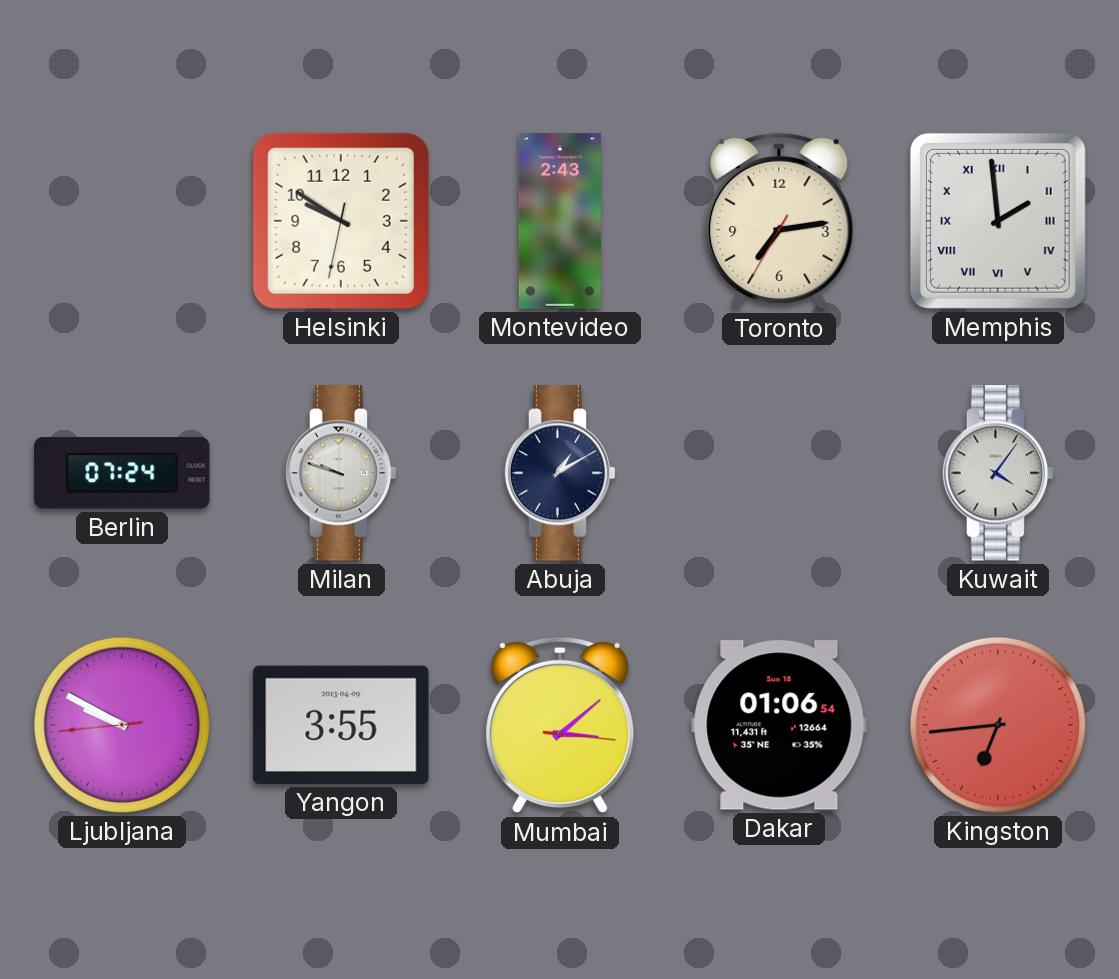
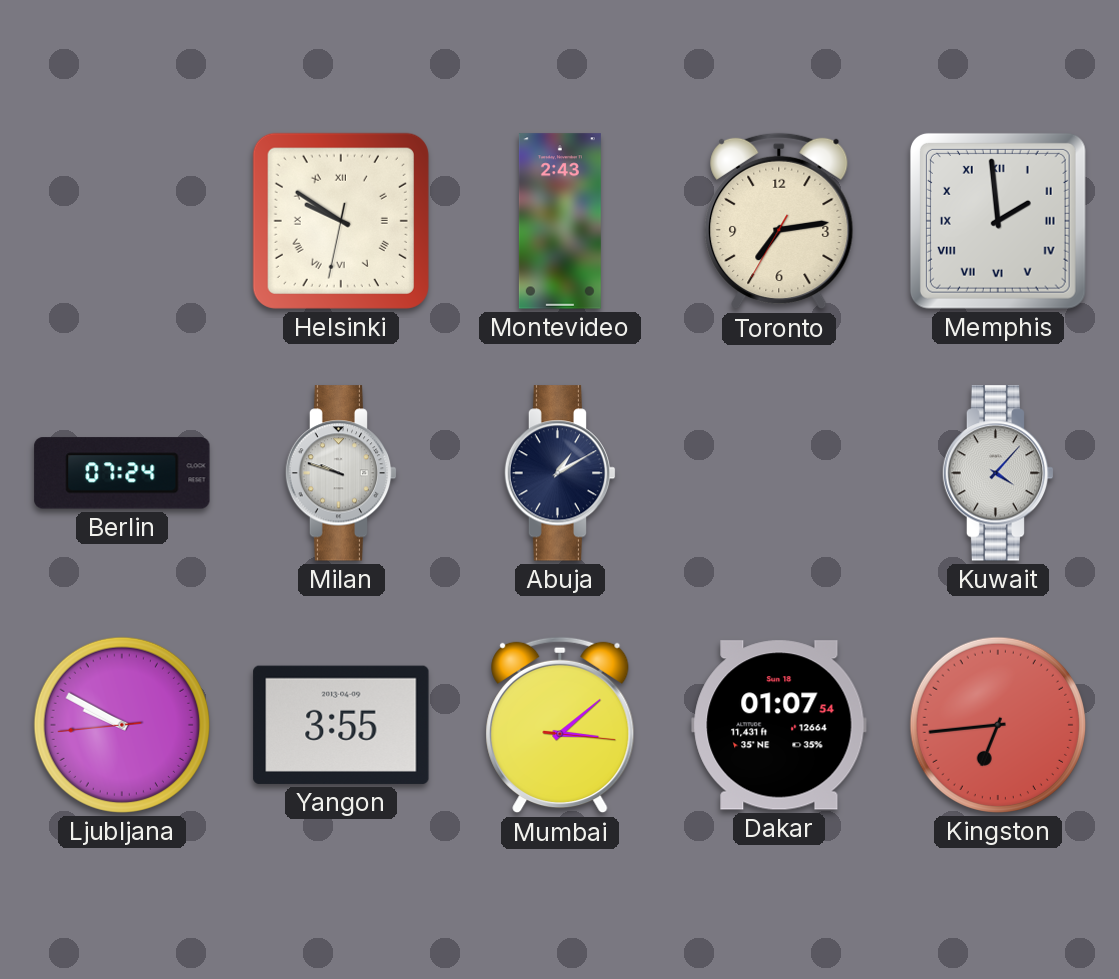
Helsinki numerals: Arabic -> Roman
Kuwait: 4:06 -> 4:07
Dakar: 01:06 -> 01:07
